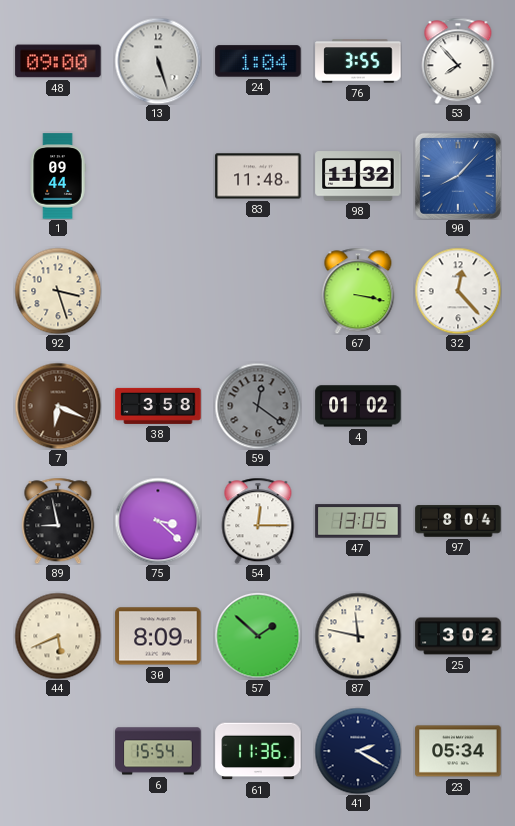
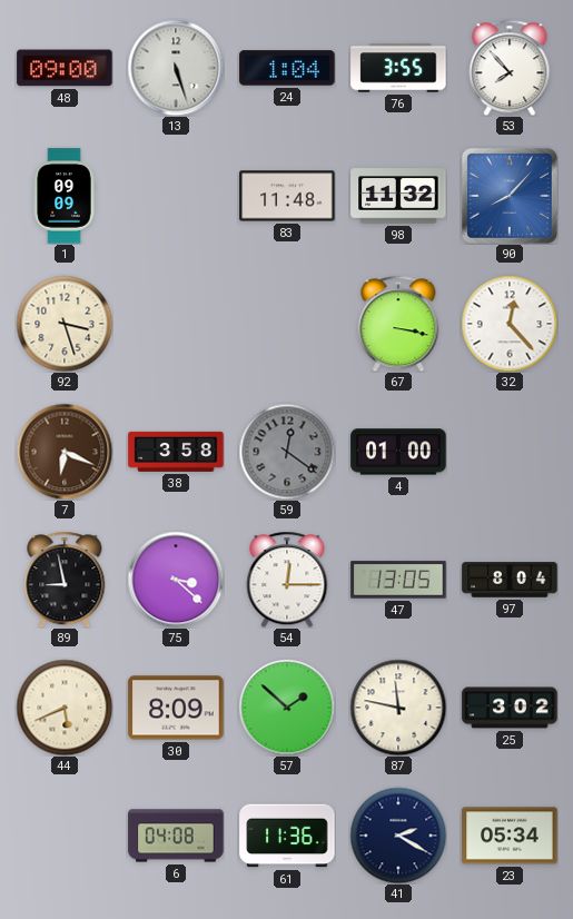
1: 09:44 -> 09:09
4: 01:02 -> 01:00
6: 15:54 -> 04:08
